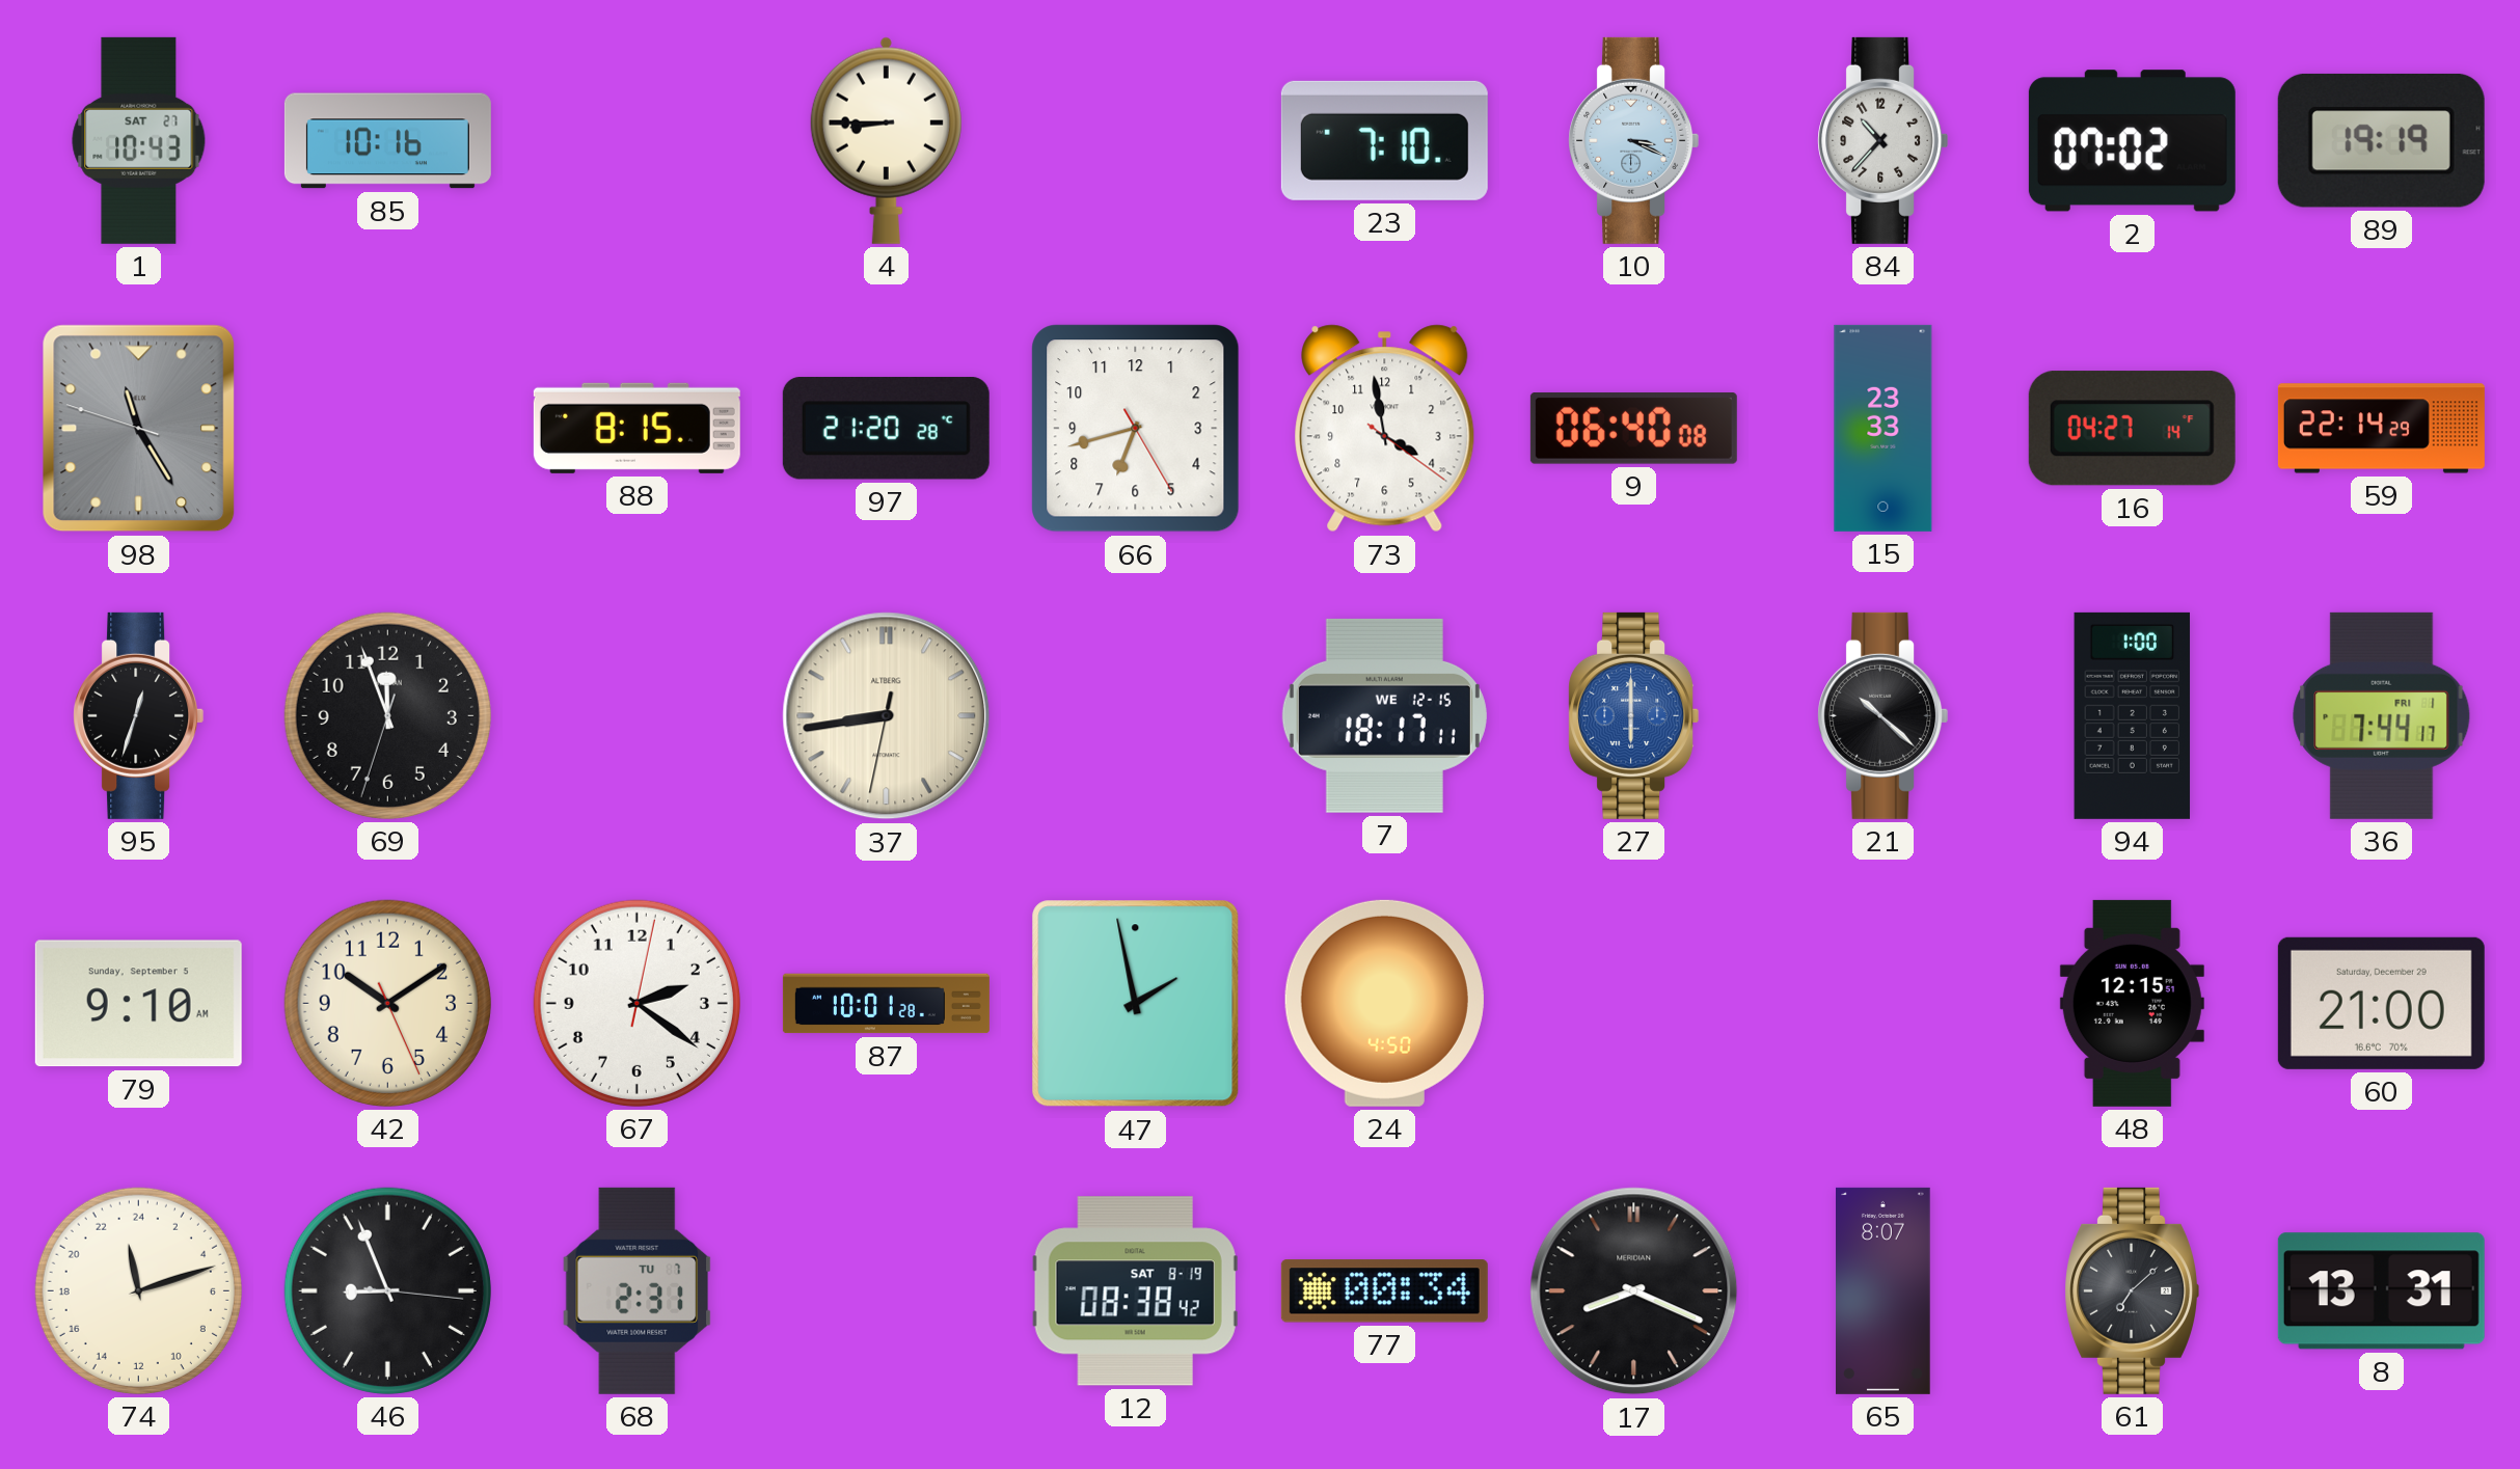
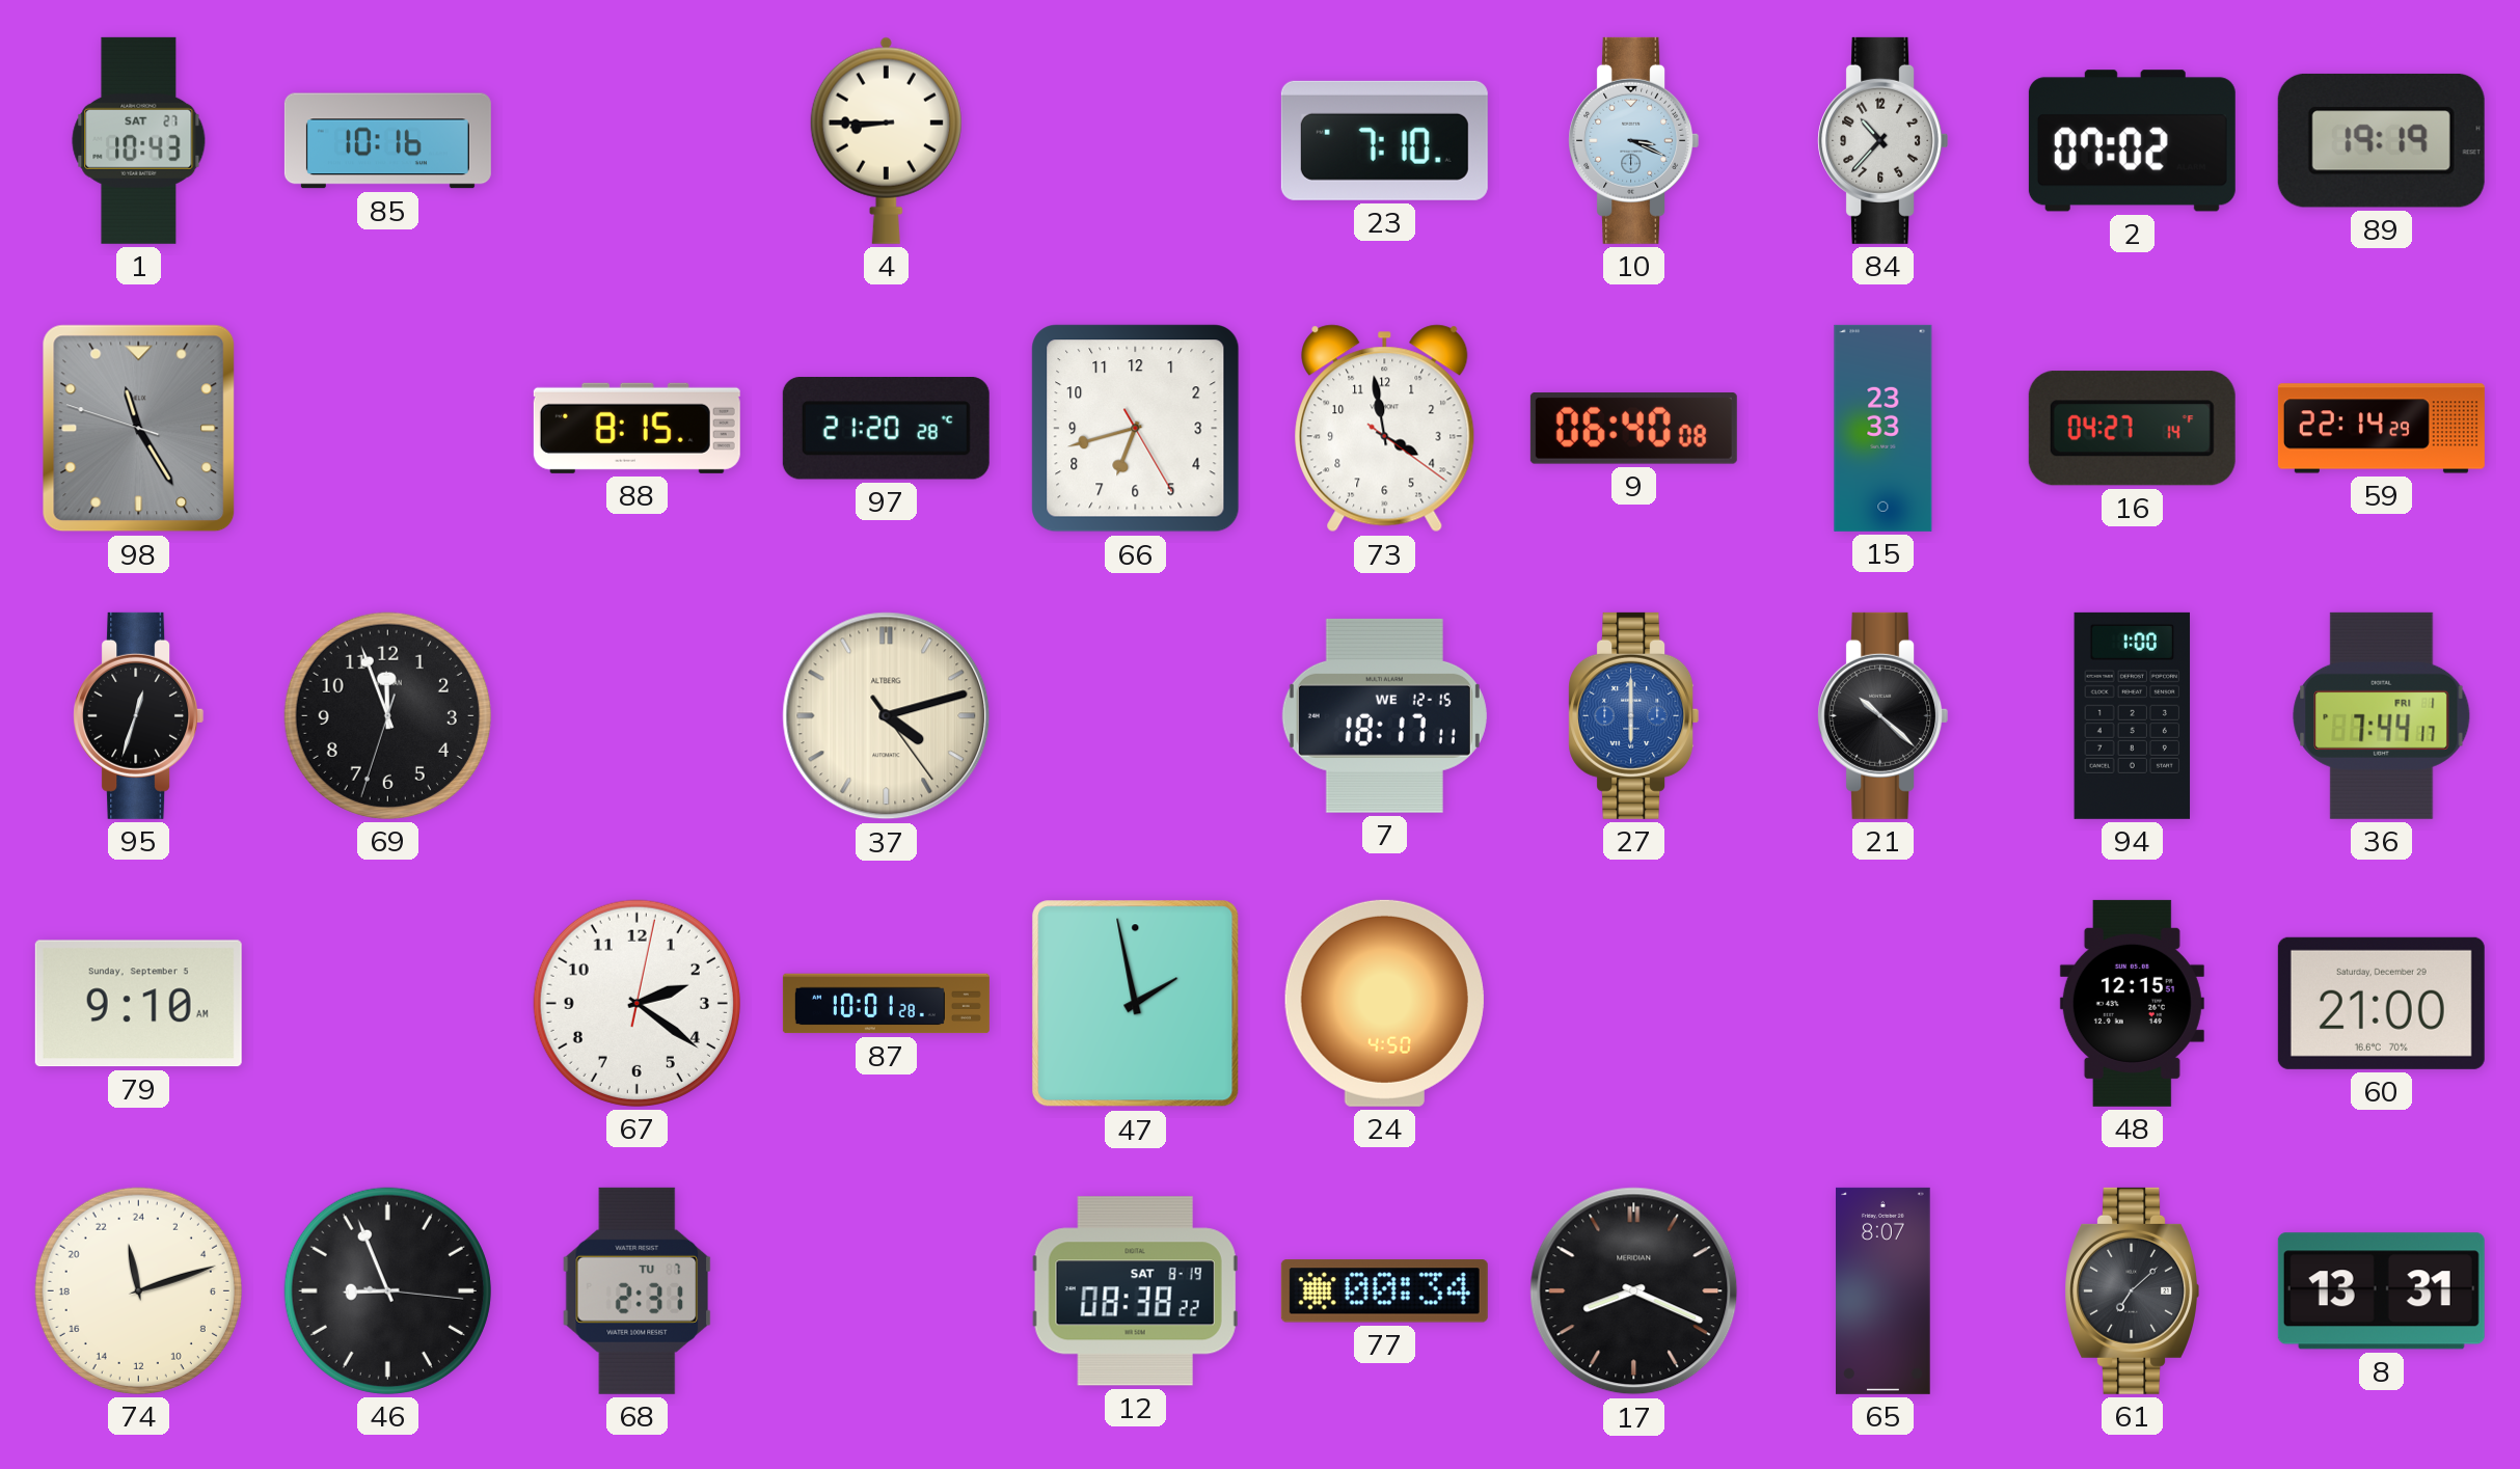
37: 8:43 -> 4:12
42: 10:09 -> none
12: 08:38:42 -> 08:38:22
